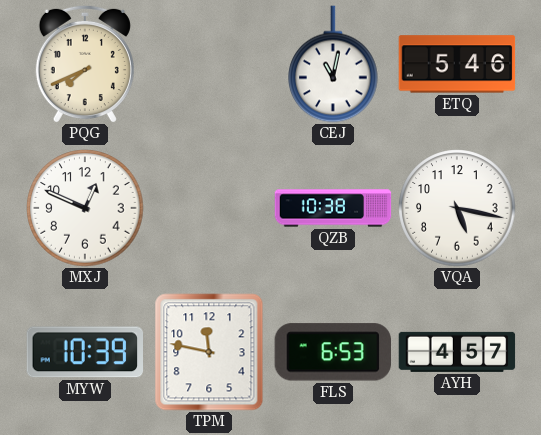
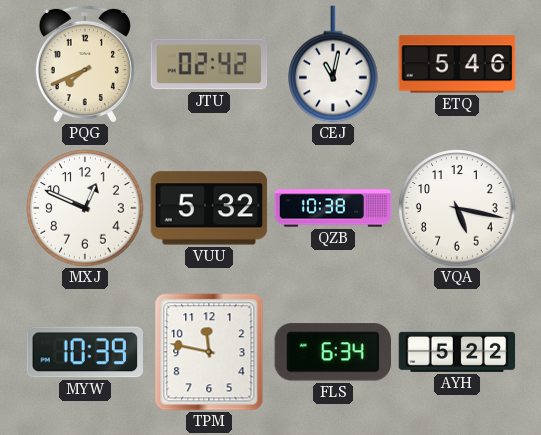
JTU: none -> 02:42
VUU: none -> 5:32
FLS: 6:53 -> 6:34
AYH: 4:57 -> 5:22
